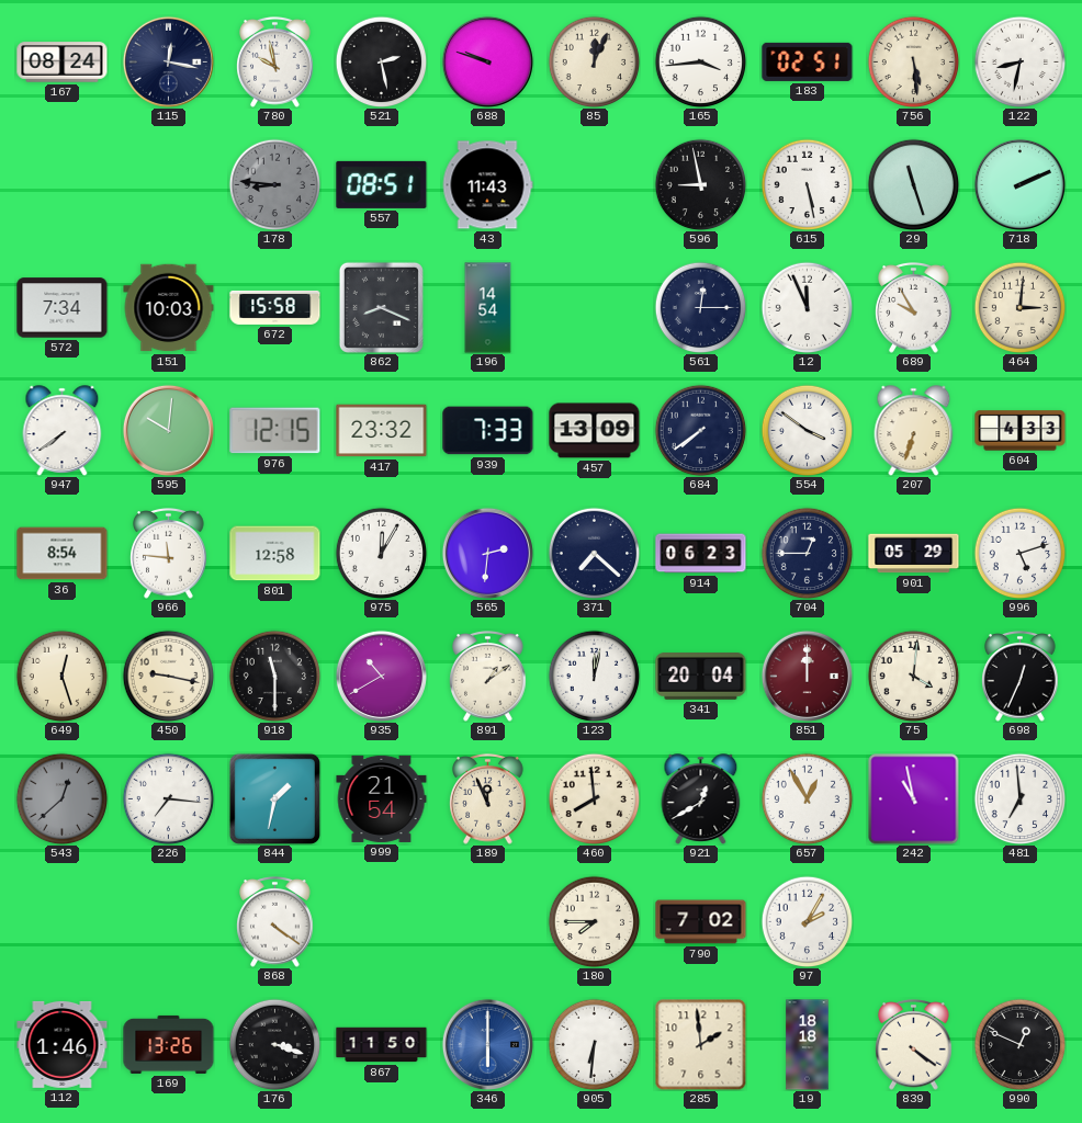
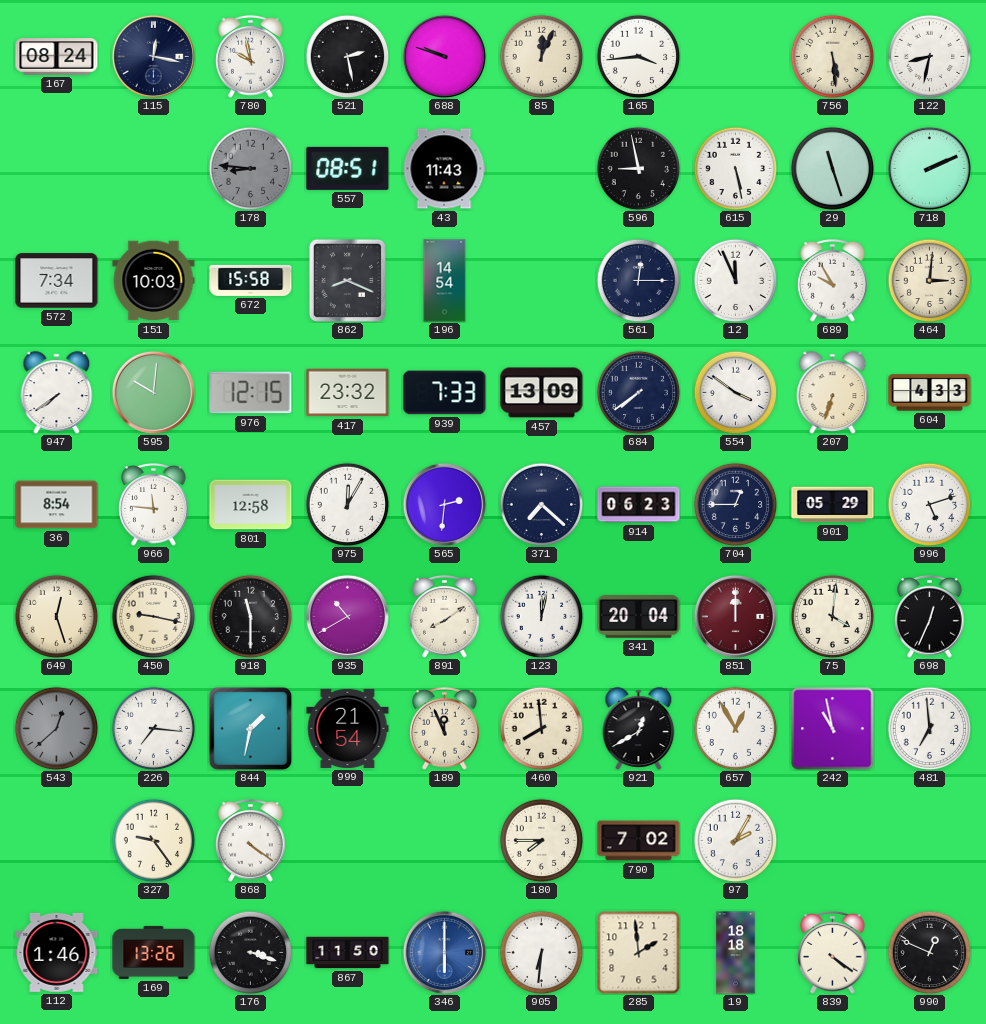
183: 02:51 -> none
891: 1:09 -> 8:09
327: none -> 9:24
